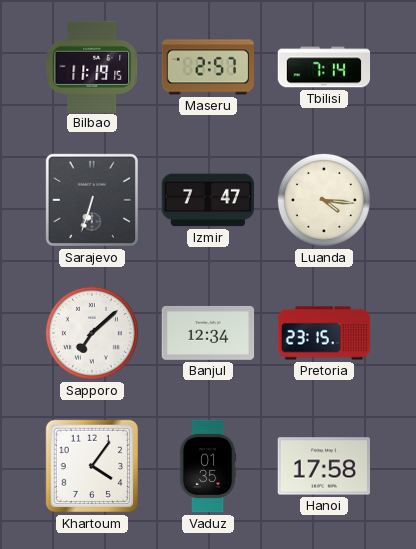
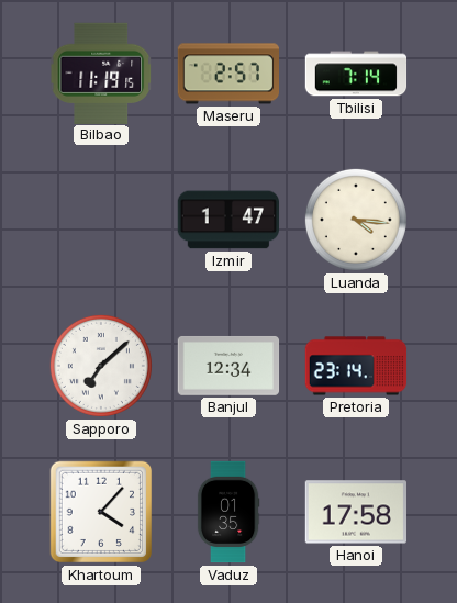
Sarajevo: 6:33 -> none
Izmir: 7:47 -> 1:47
Pretoria: 23:15 -> 23:14
Khartoum: 4:06 -> 4:07
